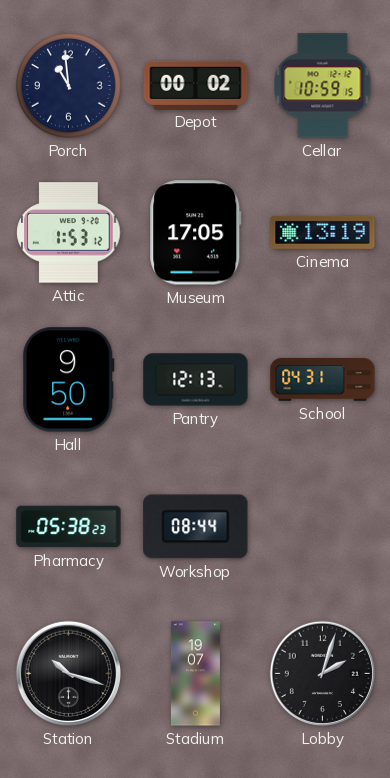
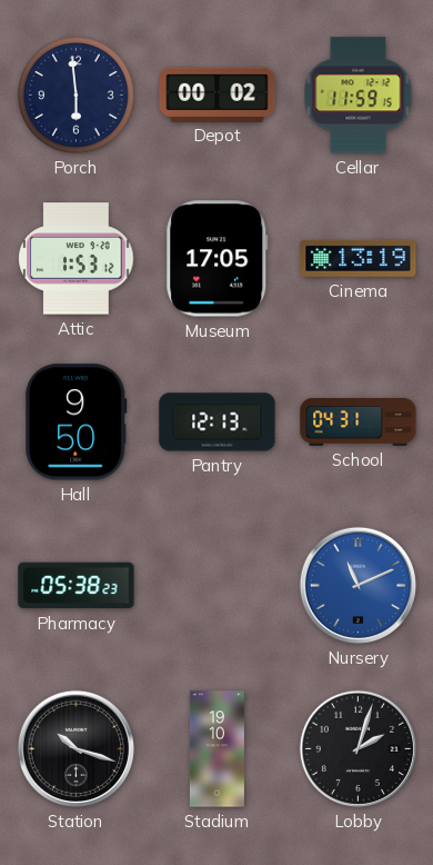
Porch: 10:59 -> 5:59
Cellar: 10:59 -> 11:59
Workshop: 08:44 -> none
Nursery: none -> 11:11
Stadium: 19:07 -> 19:10
